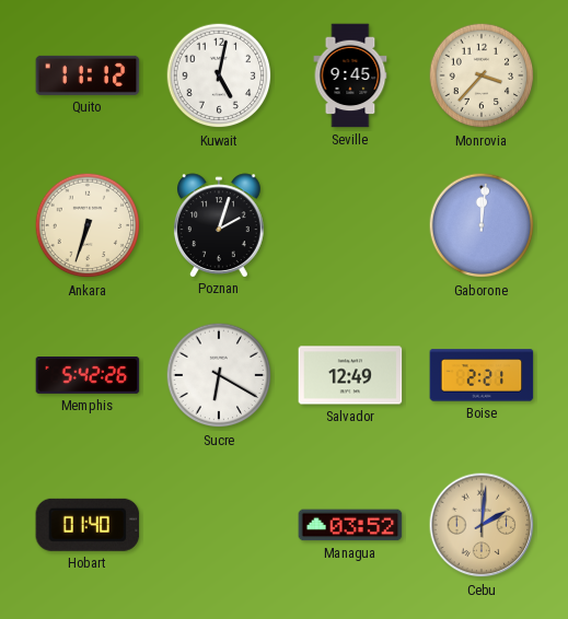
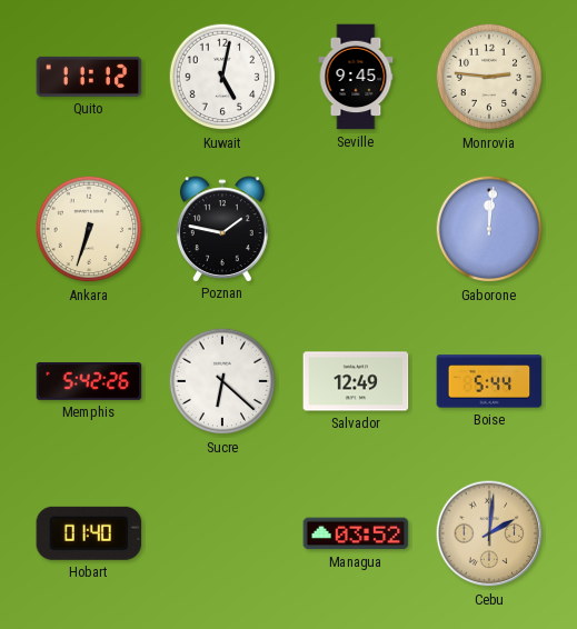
Monrovia: 3:37 -> 2:46
Poznan: 2:03 -> 1:47
Sucre: 6:20 -> 6:22
Boise: 2:21 -> 5:44
